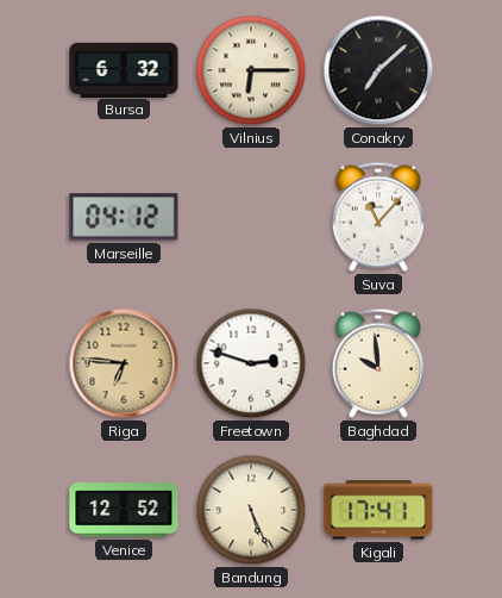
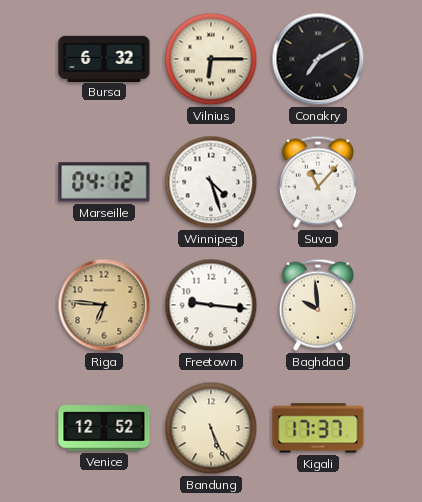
Conakry: 7:08 -> 7:10
Winnipeg: none -> 4:27
Freetown: 2:48 -> 9:16
Kigali: 17:41 -> 17:37
